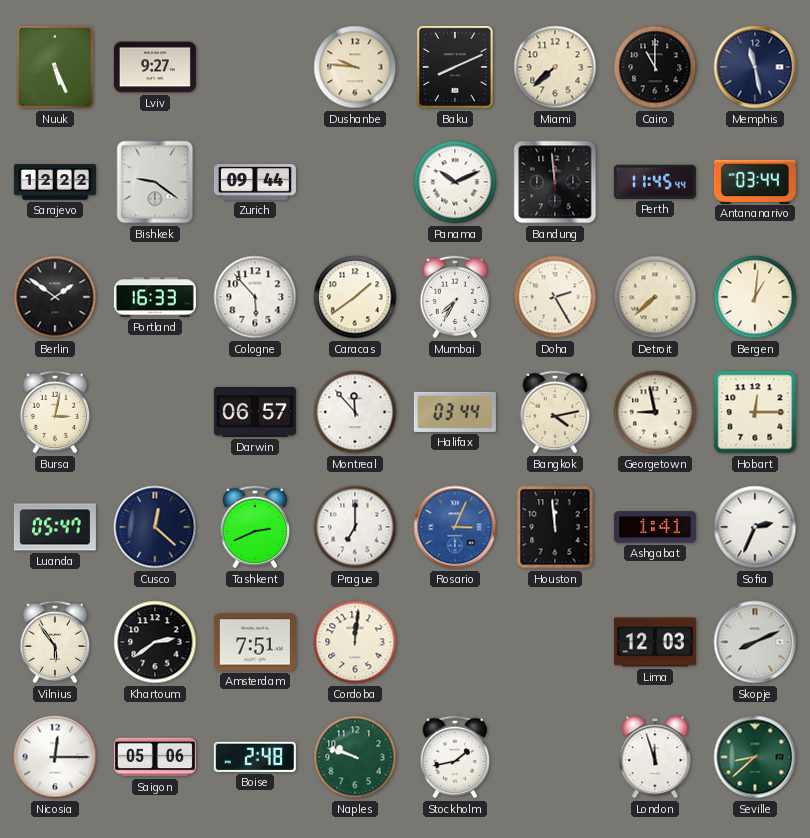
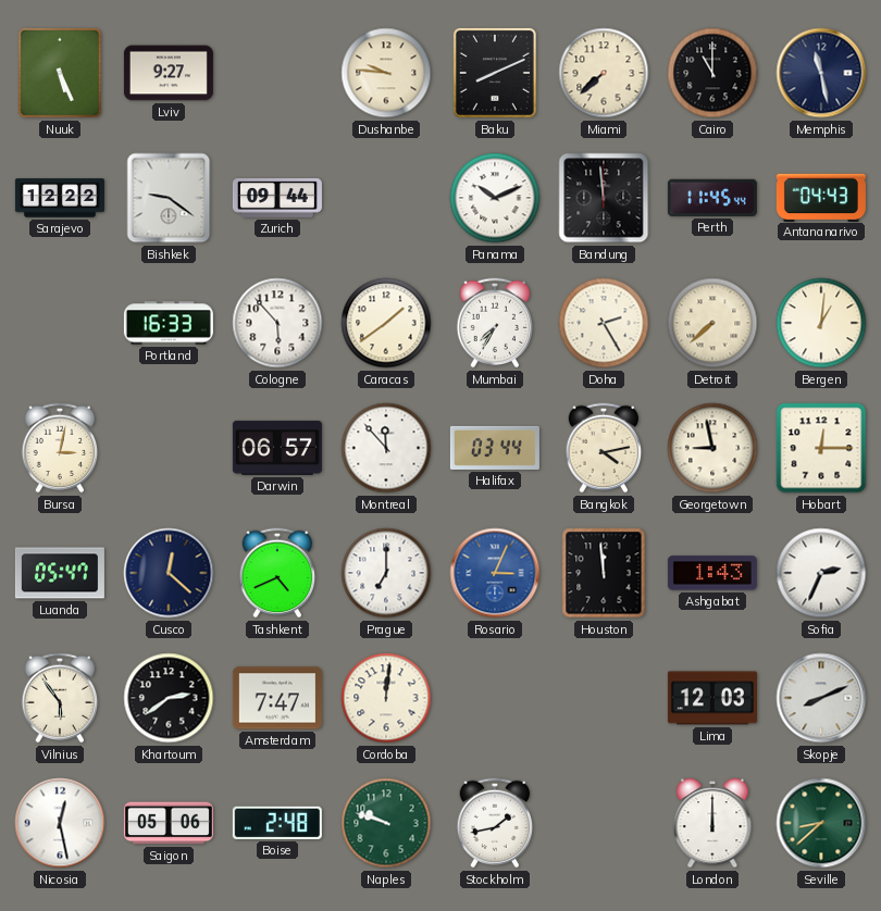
Antananarivo: 03:44 -> 04:43
Berlin: 1:51 -> none
Tashkent: 2:41 -> 4:41
Ashgabat: 1:41 -> 1:43
Amsterdam: 7:51 -> 7:47
Nicosia: 12:15 -> 12:28
London: 11:57 -> 12:00
